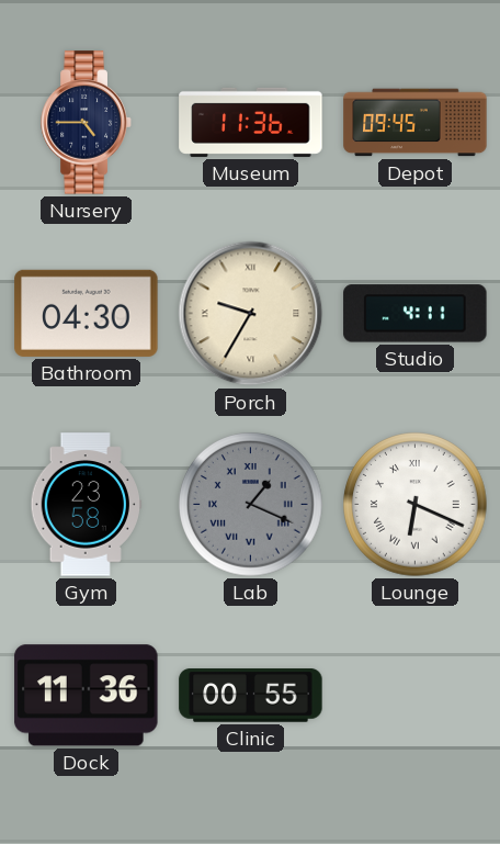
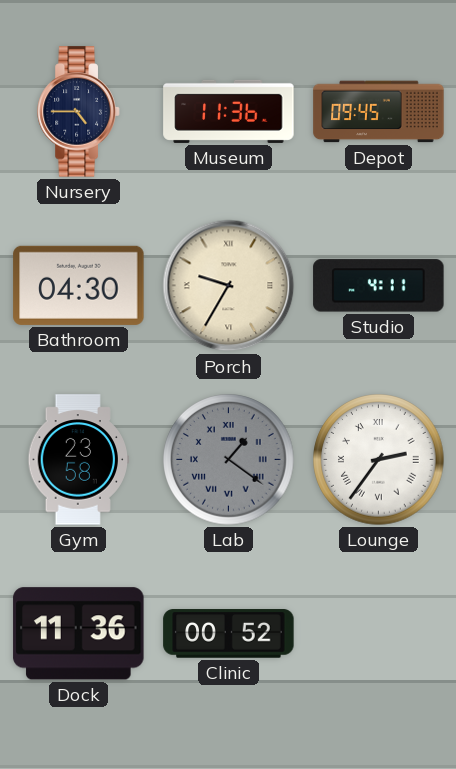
Lab: 1:19 -> 1:21
Lounge: 6:19 -> 2:36
Clinic: 00:55 -> 00:52
